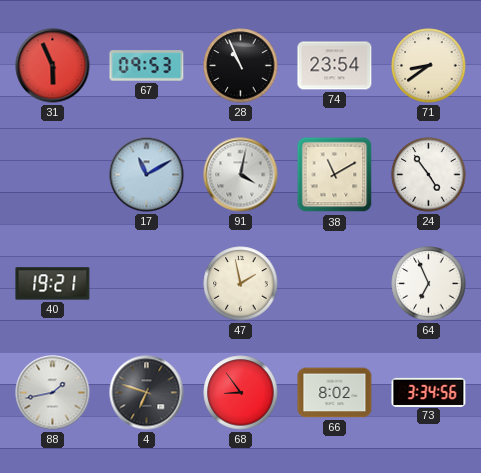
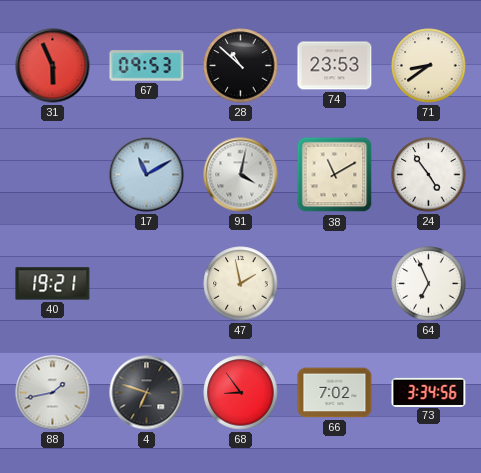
28: 10:56 -> 10:52
74: 23:54 -> 23:53
66: 8:02 -> 7:02
